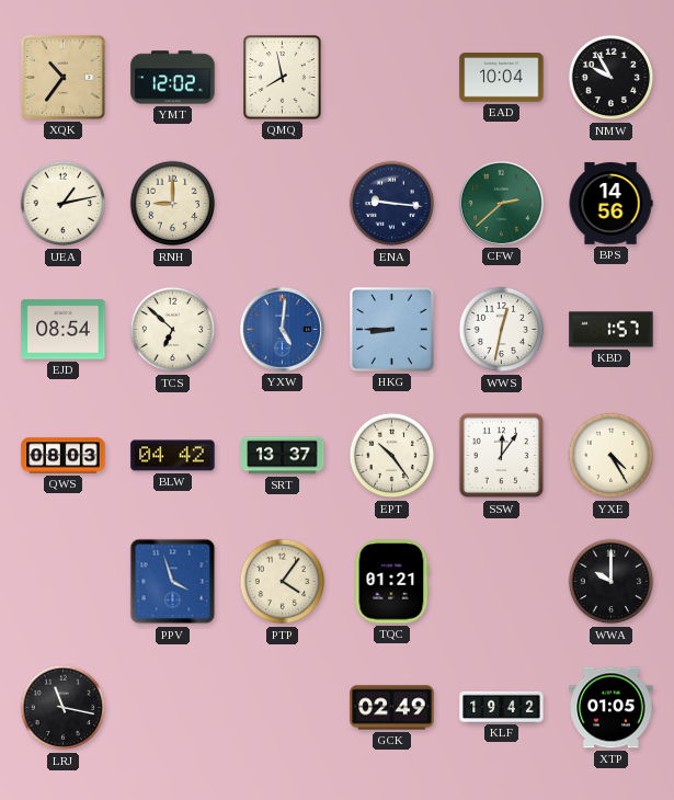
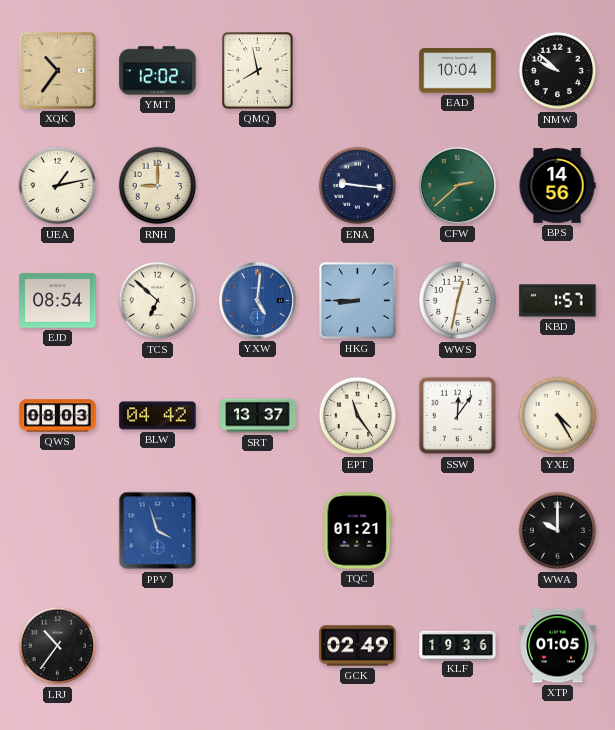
NMW: 9:55 -> 9:52
EPT: 10:24 -> 11:24
PTP: 4:06 -> none
LRJ: 11:17 -> 10:36
KLF: 19:42 -> 19:36
